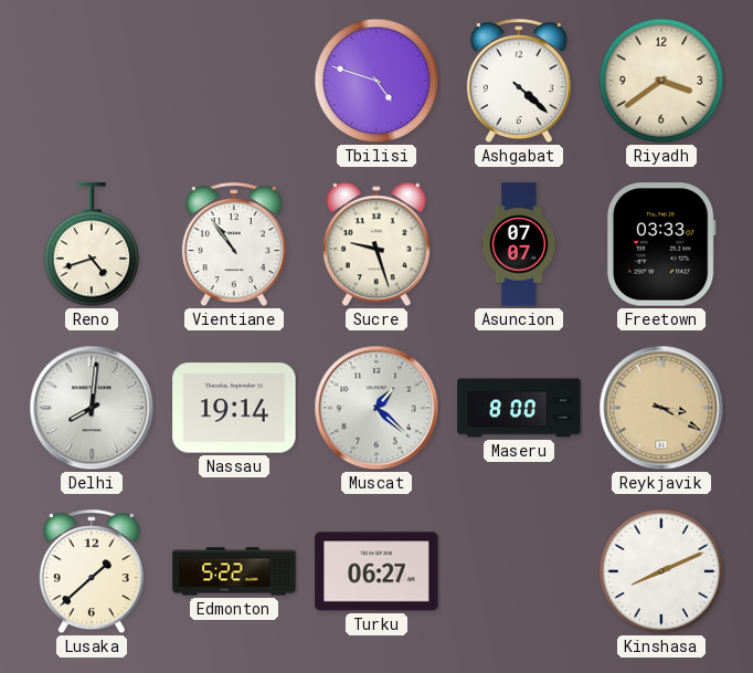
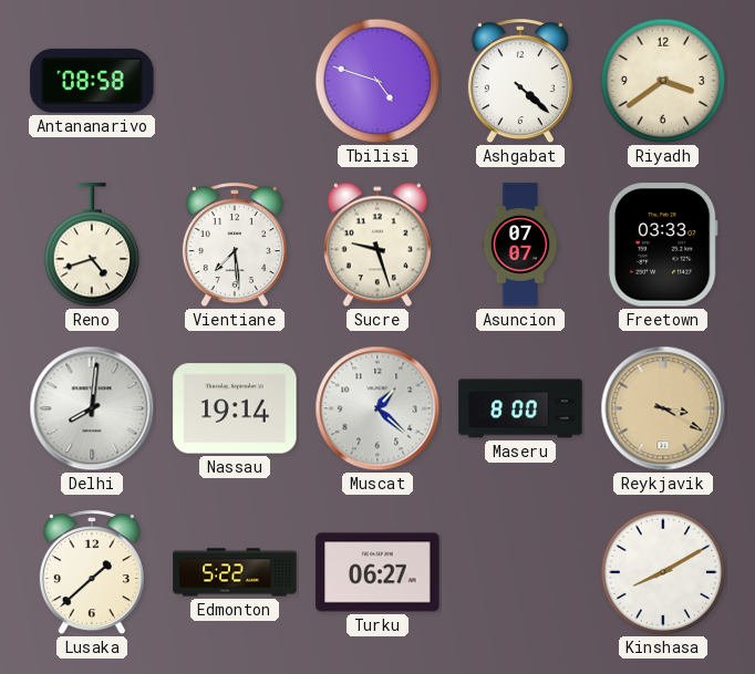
Antananarivo: none -> 08:58
Vientiane: 10:54 -> 7:29
Kinshasa: 8:11 -> 8:10
